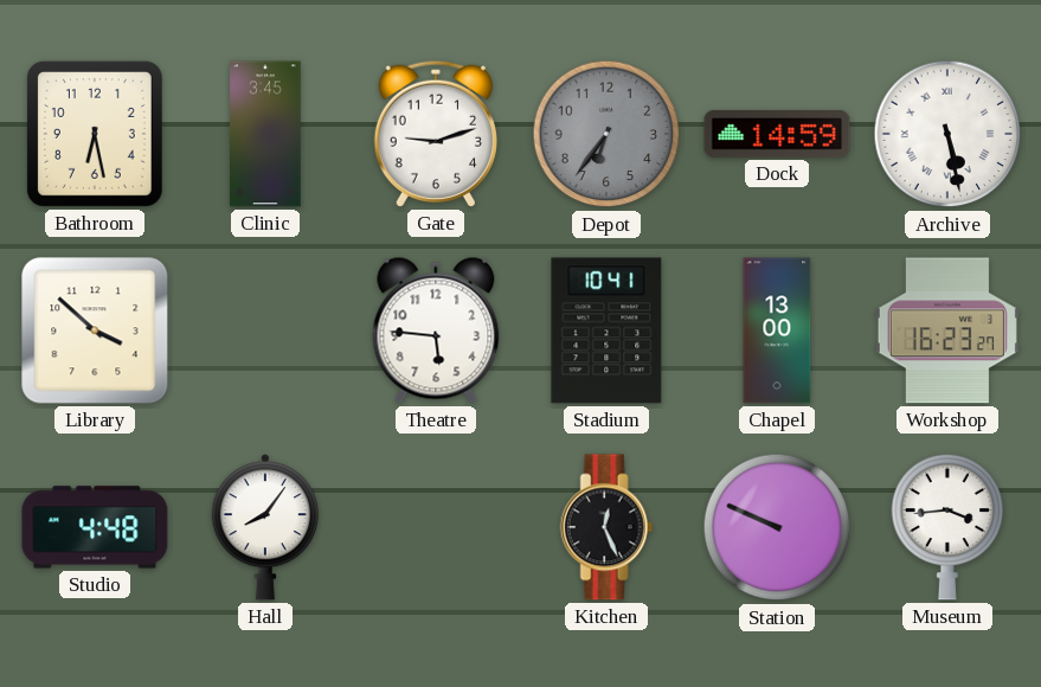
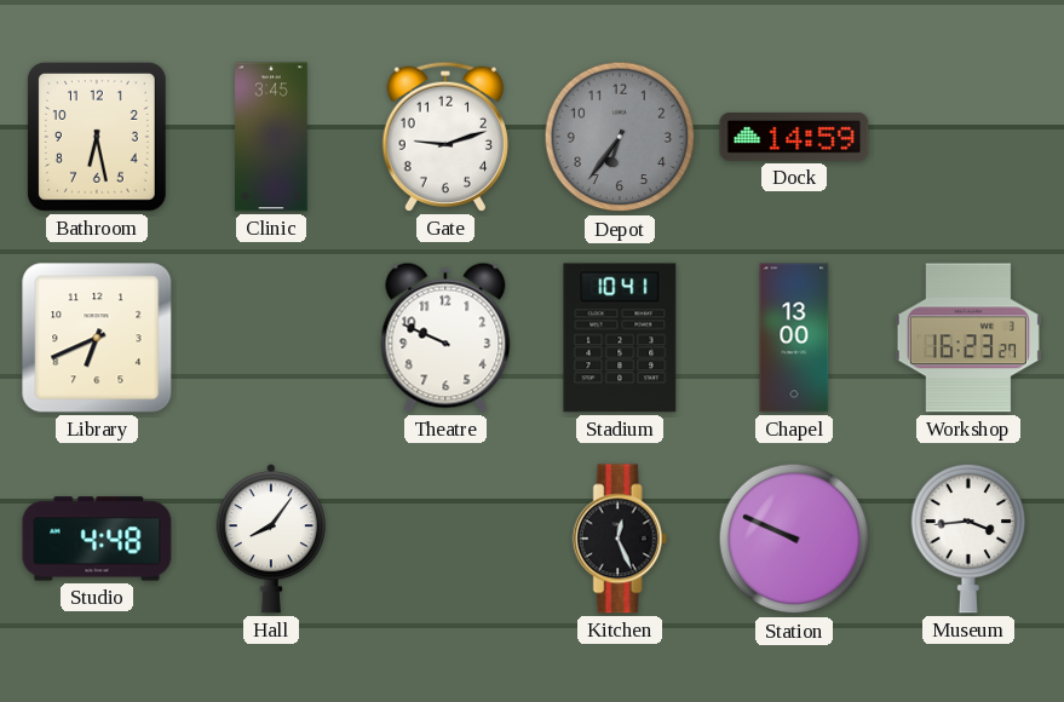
Archive: 5:28 -> none
Library: 3:52 -> 6:41
Theatre: 5:46 -> 9:49
